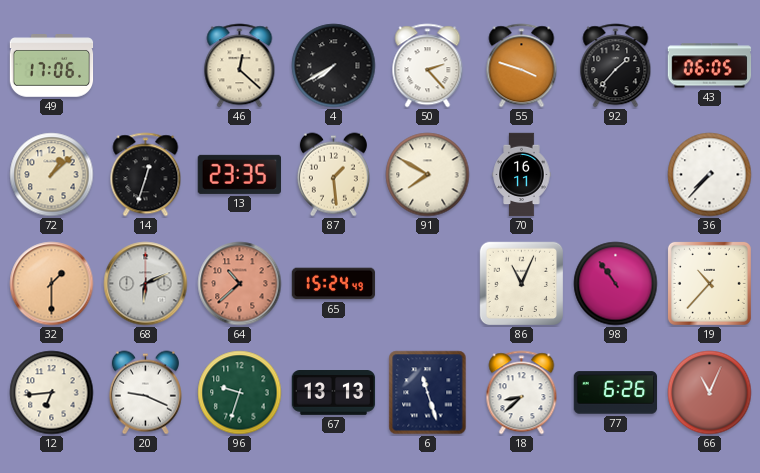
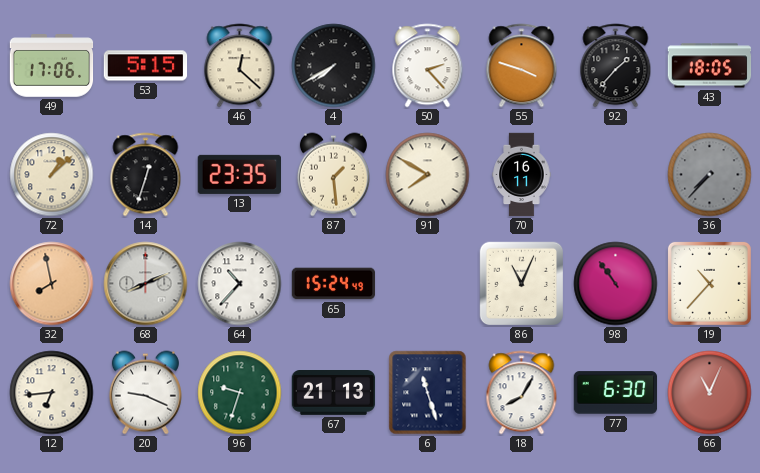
53: none -> 5:15
43: 06:05 -> 18:05
36 dial: white -> grey
32: 1:30 -> 7:58
68: 6:11 -> 8:11
64: 10:38 -> 10:37
64 dial: salmon -> white
67: 13:13 -> 21:13
18: 8:38 -> 8:05
77: 6:26 -> 6:30
